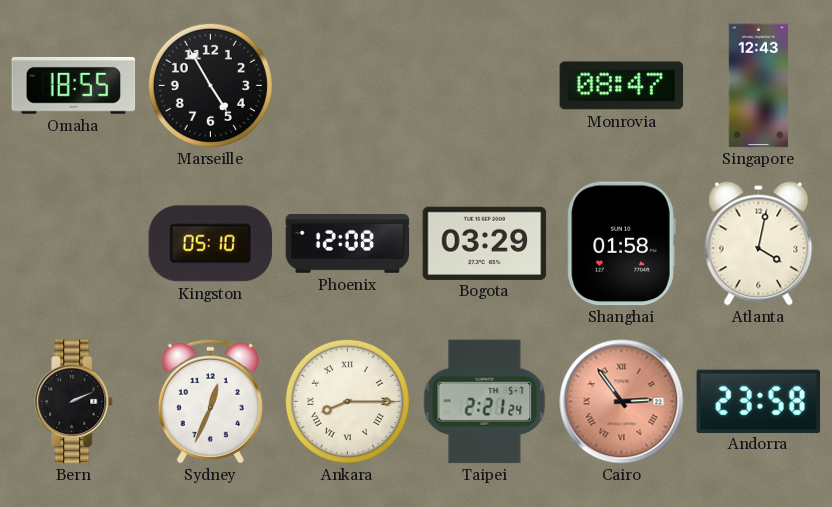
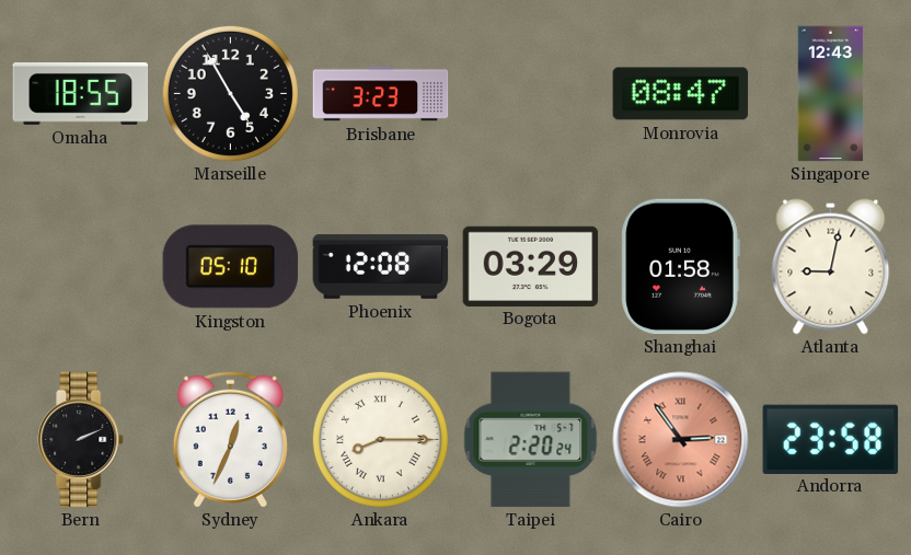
Brisbane: none -> 3:23
Atlanta: 4:02 -> 9:02
Taipei: 2:21 -> 2:20
